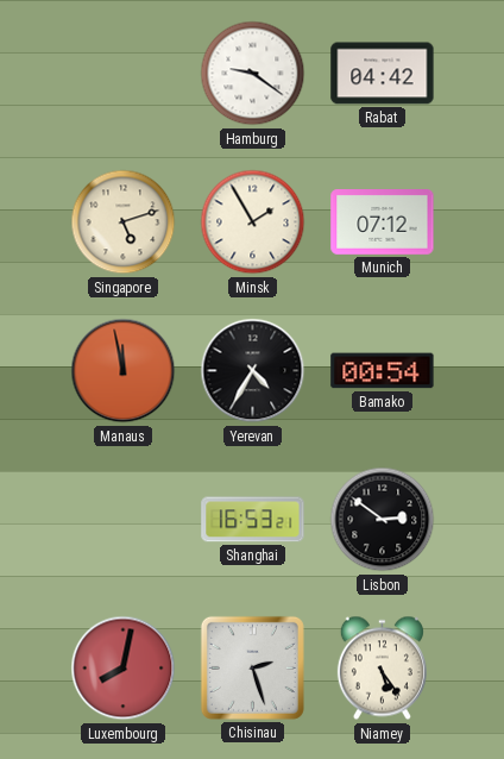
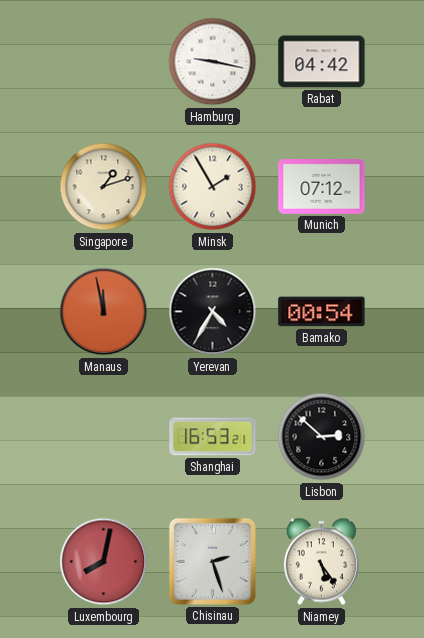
Hamburg: 9:21 -> 9:17
Singapore: 5:12 -> 1:12
Lisbon: 2:51 -> 2:52
